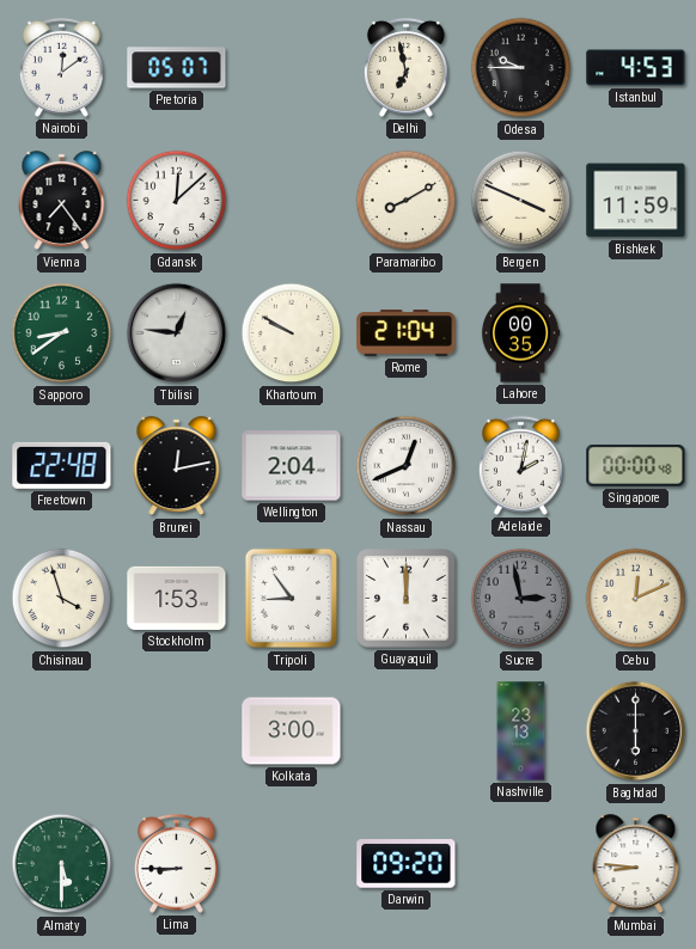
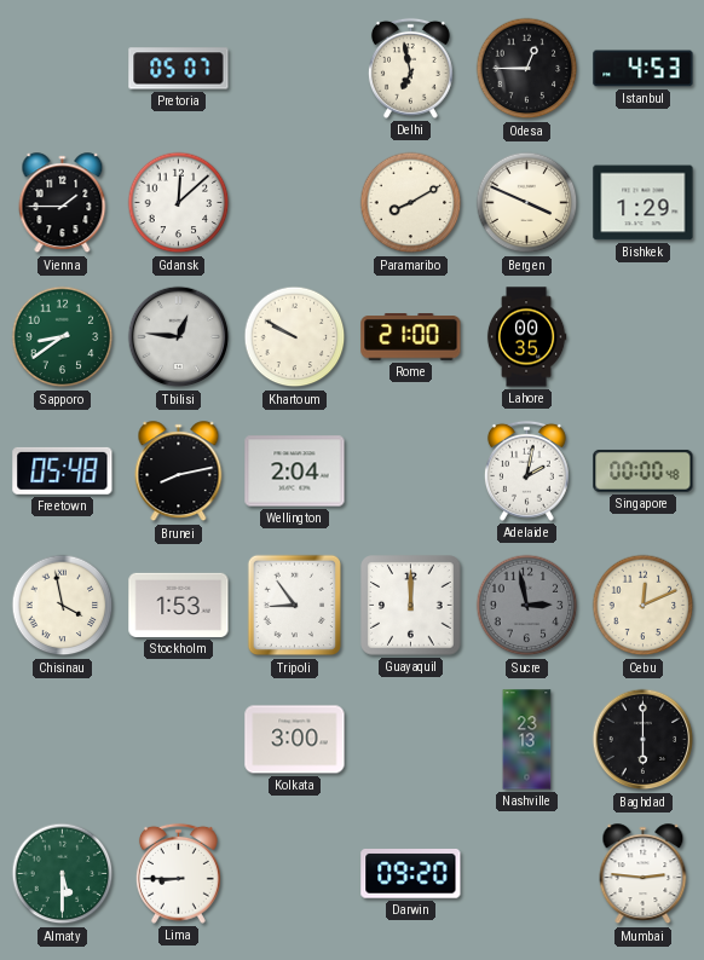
Nairobi: 12:09 -> none
Odesa: 9:45 -> 12:45
Vienna: 7:24 -> 1:45
Bishkek: 11:59 -> 1:29
Rome: 21:04 -> 21:00
Freetown: 22:48 -> 05:48
Brunei: 12:13 -> 8:13
Nassau: 12:41 -> none
Chisinau: 3:57 -> 3:58
Mumbai: 8:46 -> 2:46
